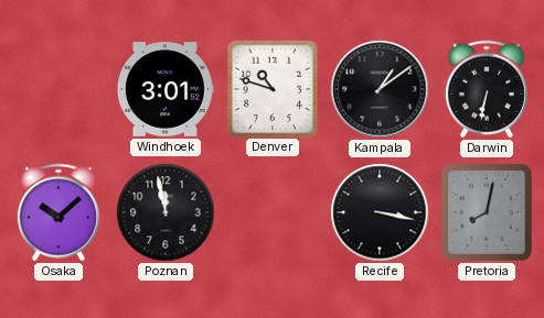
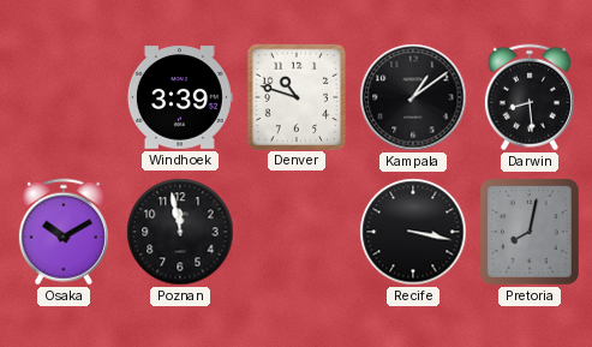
Windhoek: 3:01 -> 3:39
Darwin: 6:32 -> 8:29
Osaka: 10:08 -> 10:10
